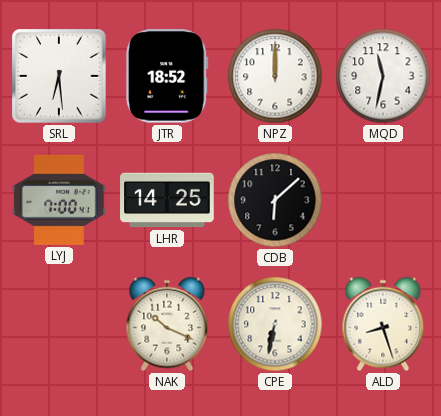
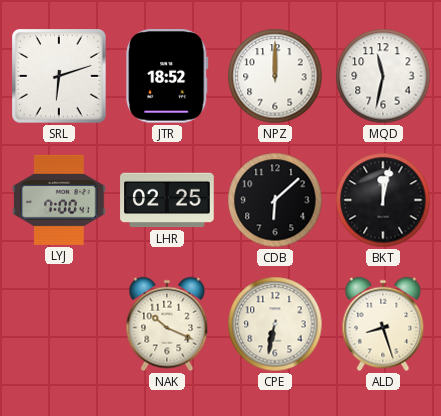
SRL: 6:29 -> 6:12
LHR: 14:25 -> 02:25
BKT: none -> 12:02
